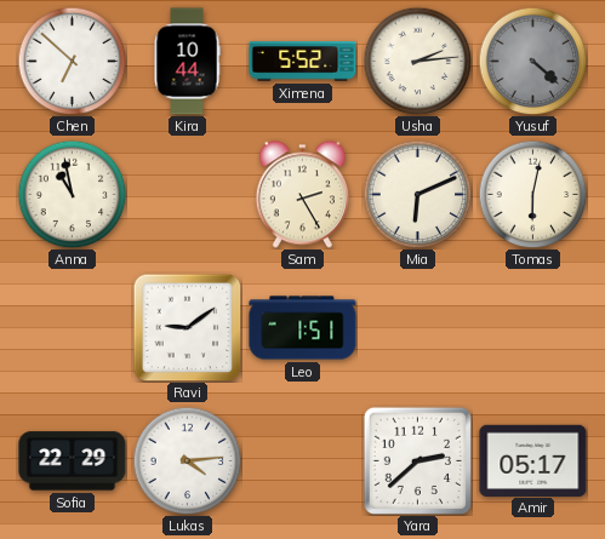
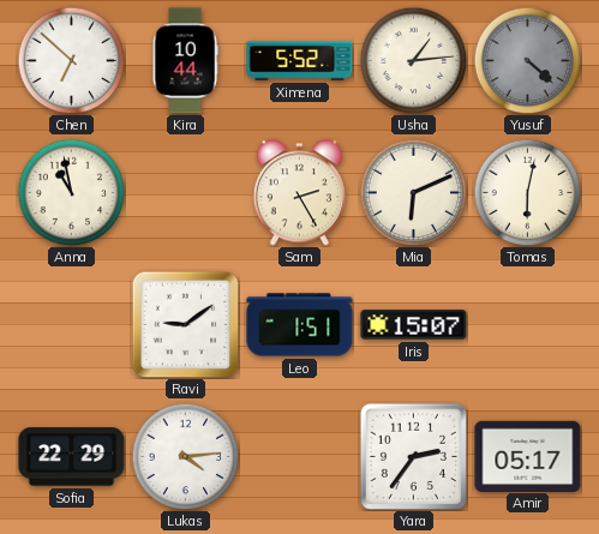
Usha: 2:14 -> 1:14
Iris: none -> 15:07
Yara: 2:38 -> 2:36
